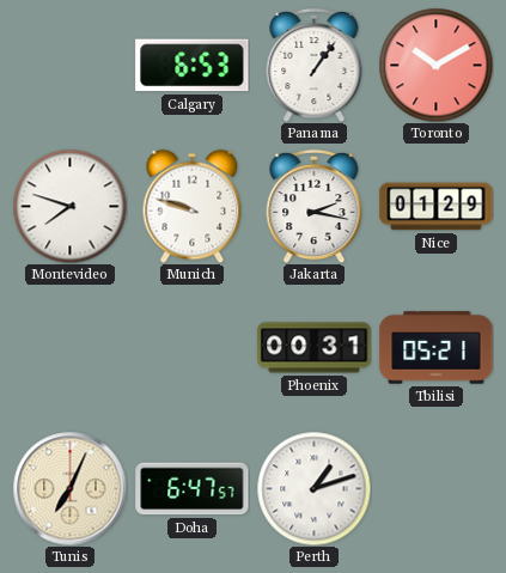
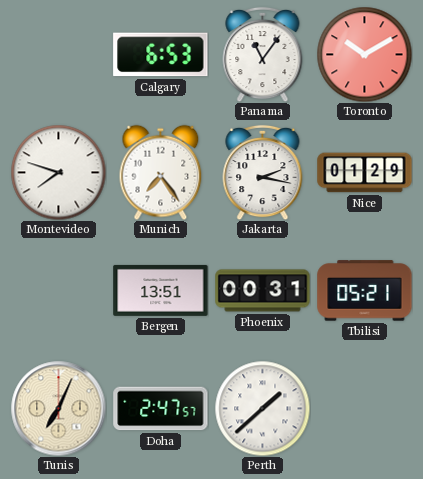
Panama: 1:06 -> 11:06
Munich: 9:48 -> 7:24
Bergen: none -> 13:51
Doha: 6:47 -> 2:47
Perth: 1:12 -> 1:38
